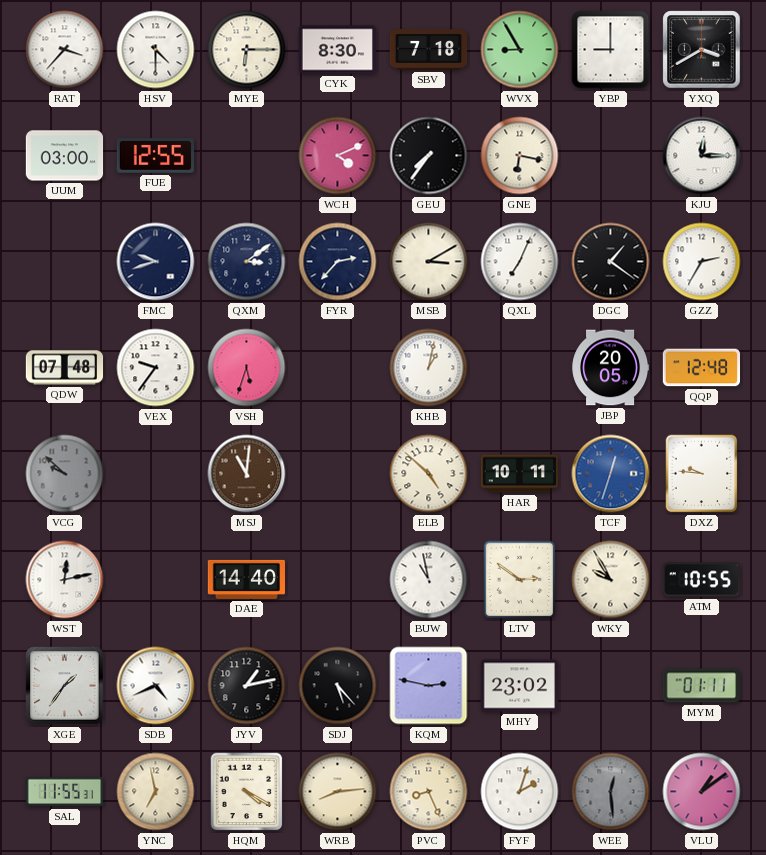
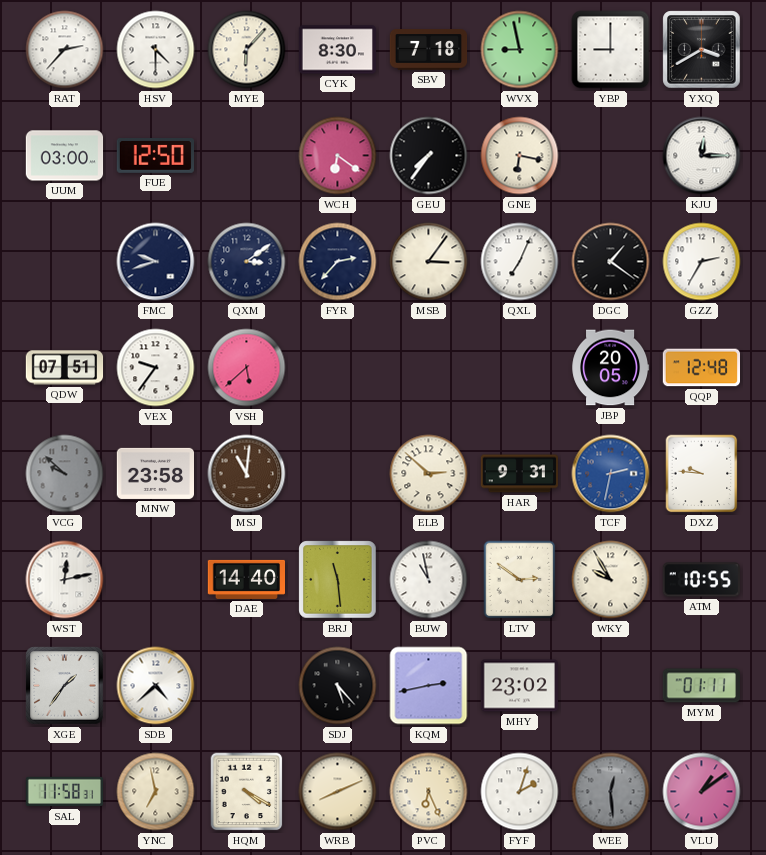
RAT: 3:37 -> 2:37
MYE: 6:15 -> 6:07
WVX: 8:55 -> 8:58
FUE: 12:55 -> 12:50
WCH: 4:11 -> 6:21
MSB: 3:10 -> 3:06
QDW: 07:48 -> 07:51
VSH: 5:33 -> 5:38
KHB: 1:02 -> none
MNW: none -> 23:58
ELB: 4:52 -> 2:52
HAR: 10:11 -> 9:31
TCF: 12:33 -> 2:32
BRJ: none -> 11:29
SDB: 4:41 -> 4:38
JYV: 1:13 -> none
KQM: 2:47 -> 2:43
SAL: 11:55 -> 11:58
WRB: 8:14 -> 8:11
PVC: 8:26 -> 6:26
